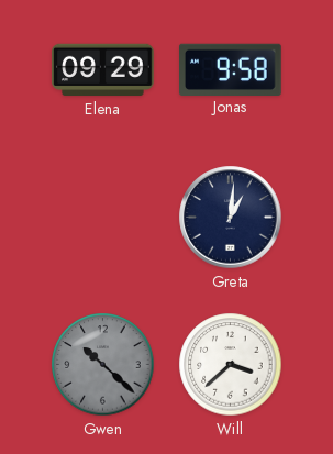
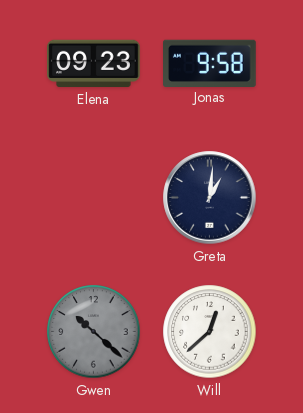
Elena: 09:29 -> 09:23
Will: 3:38 -> 12:38
